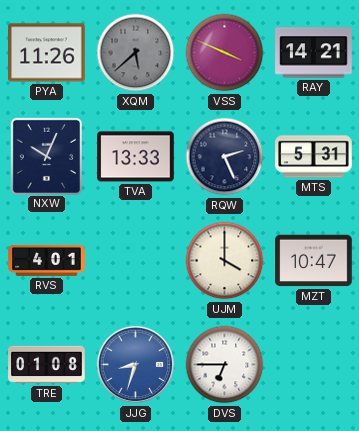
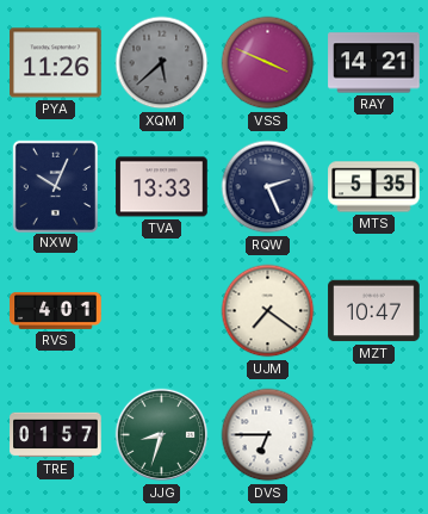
MTS: 5:31 -> 5:35
UJM: 4:00 -> 7:21
TRE: 01:08 -> 01:57
JJG dial: blue -> green
